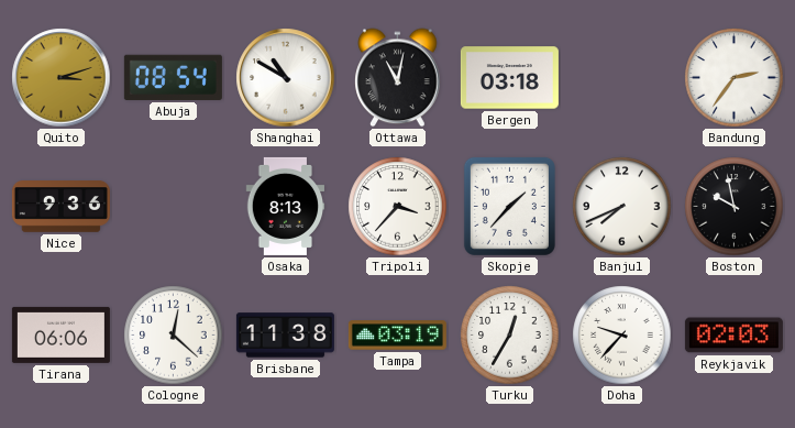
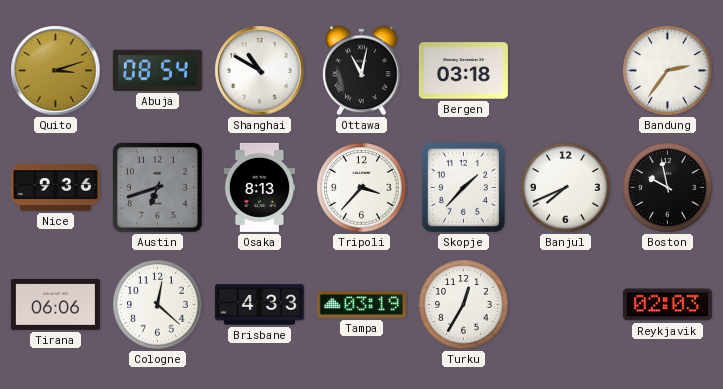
Austin: none -> 6:42
Brisbane: 11:38 -> 4:33
Doha: 9:37 -> none
